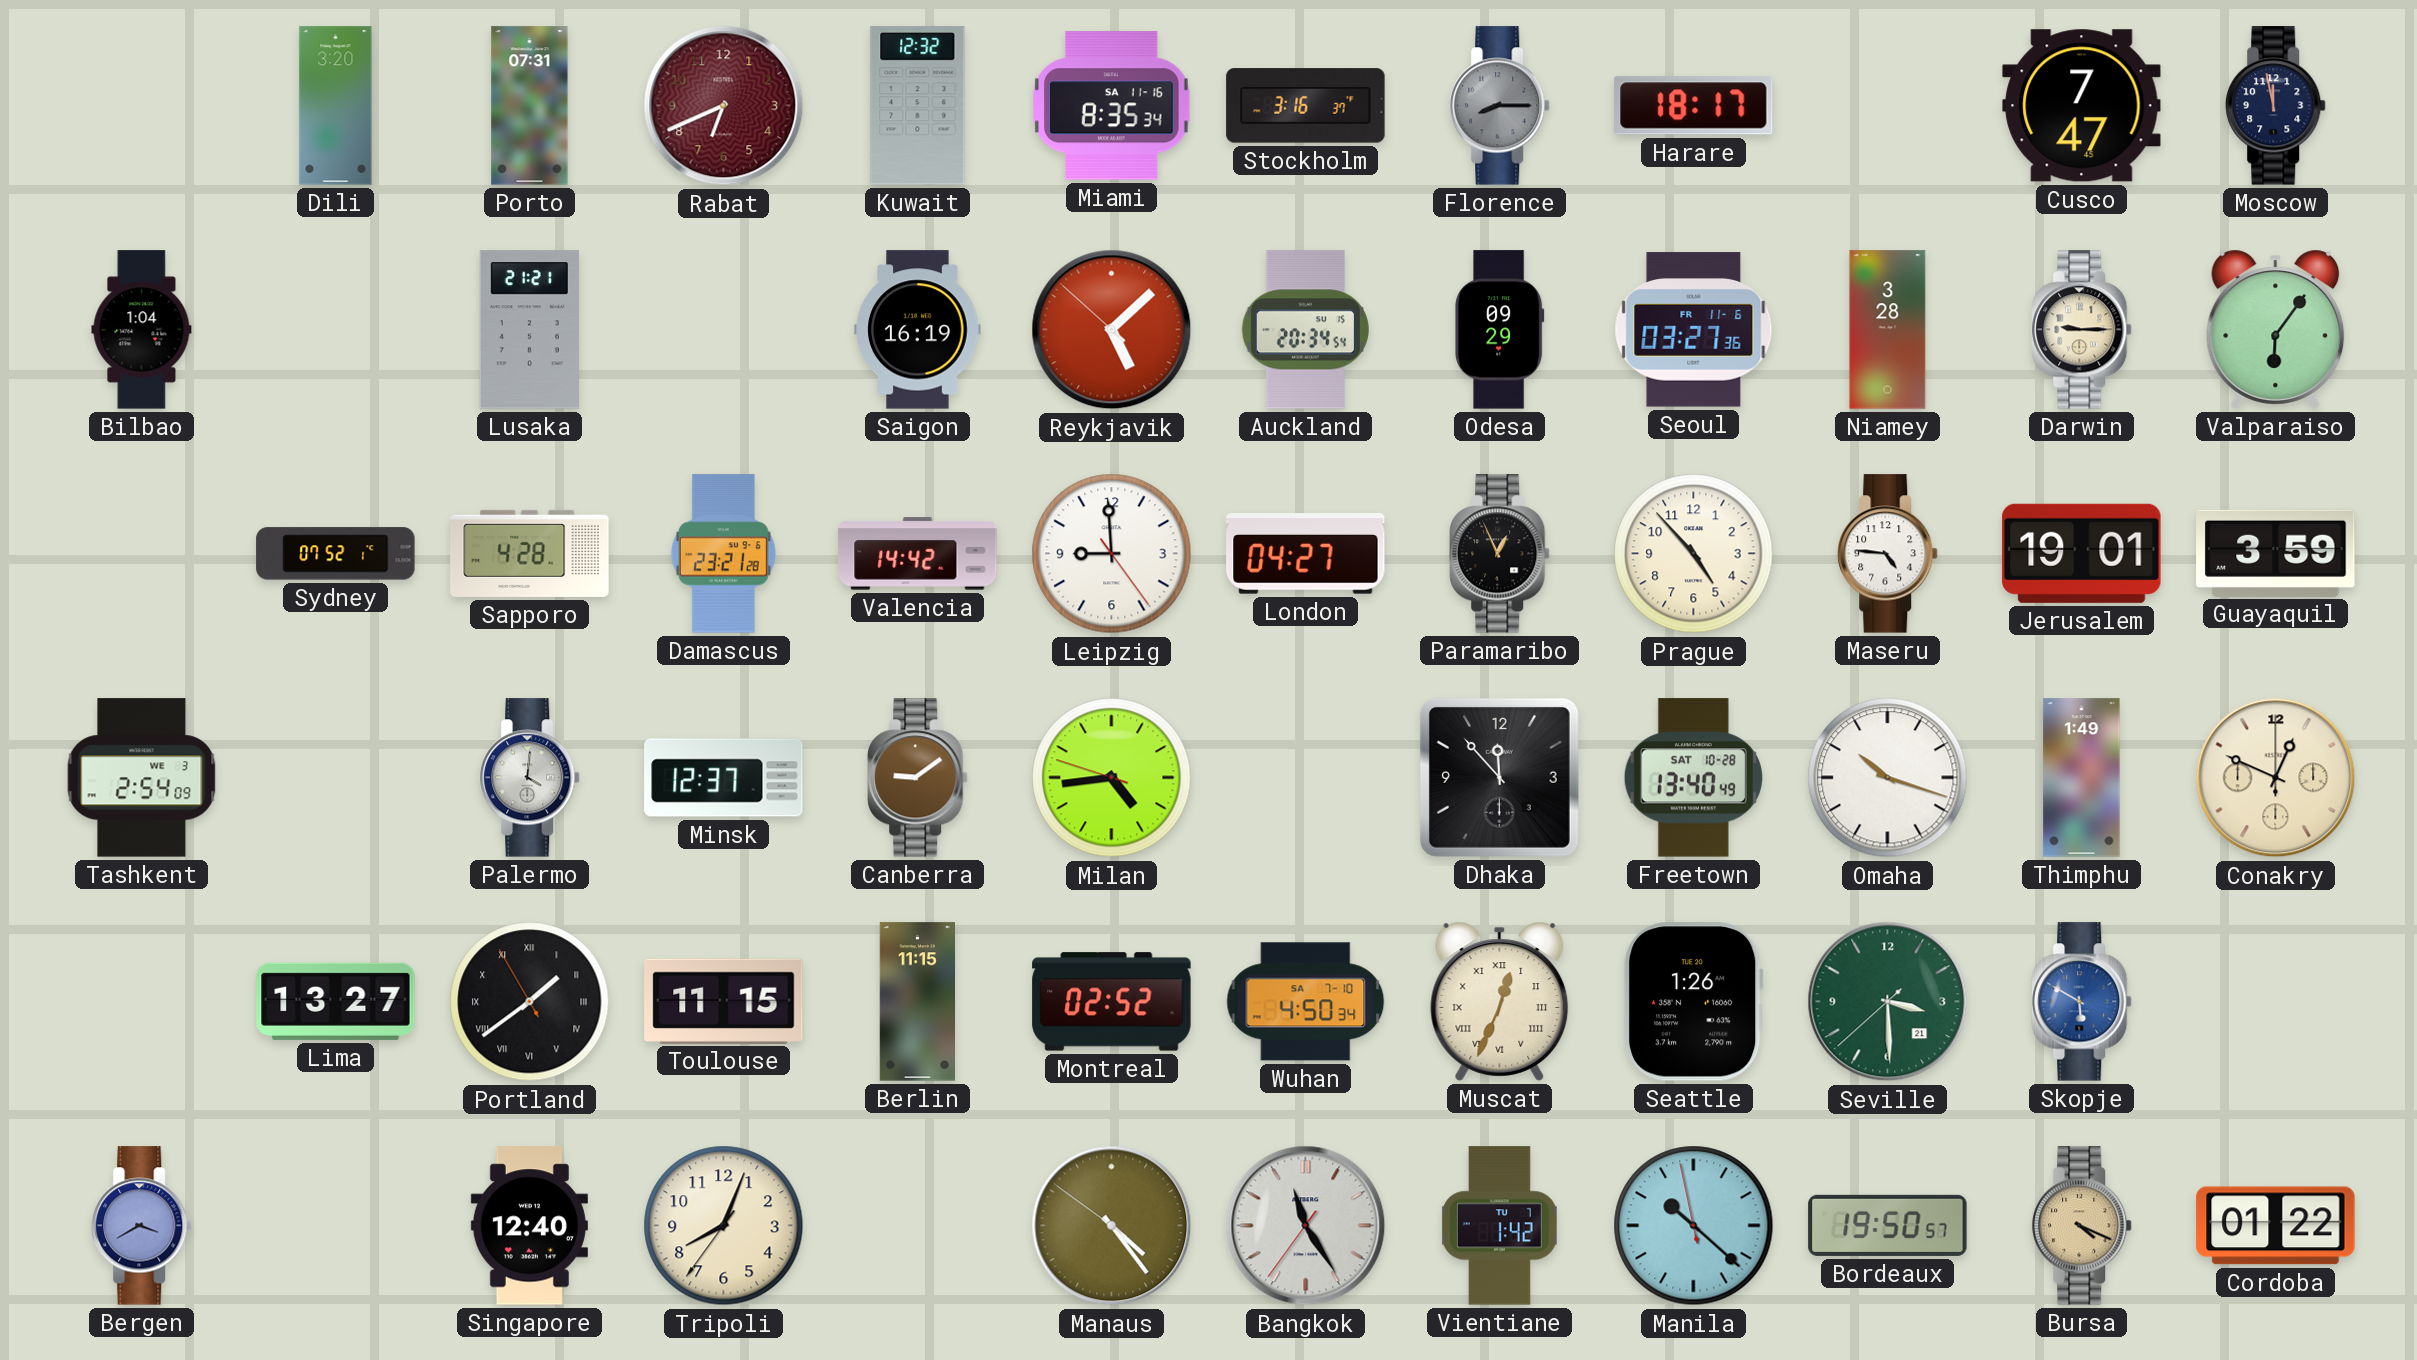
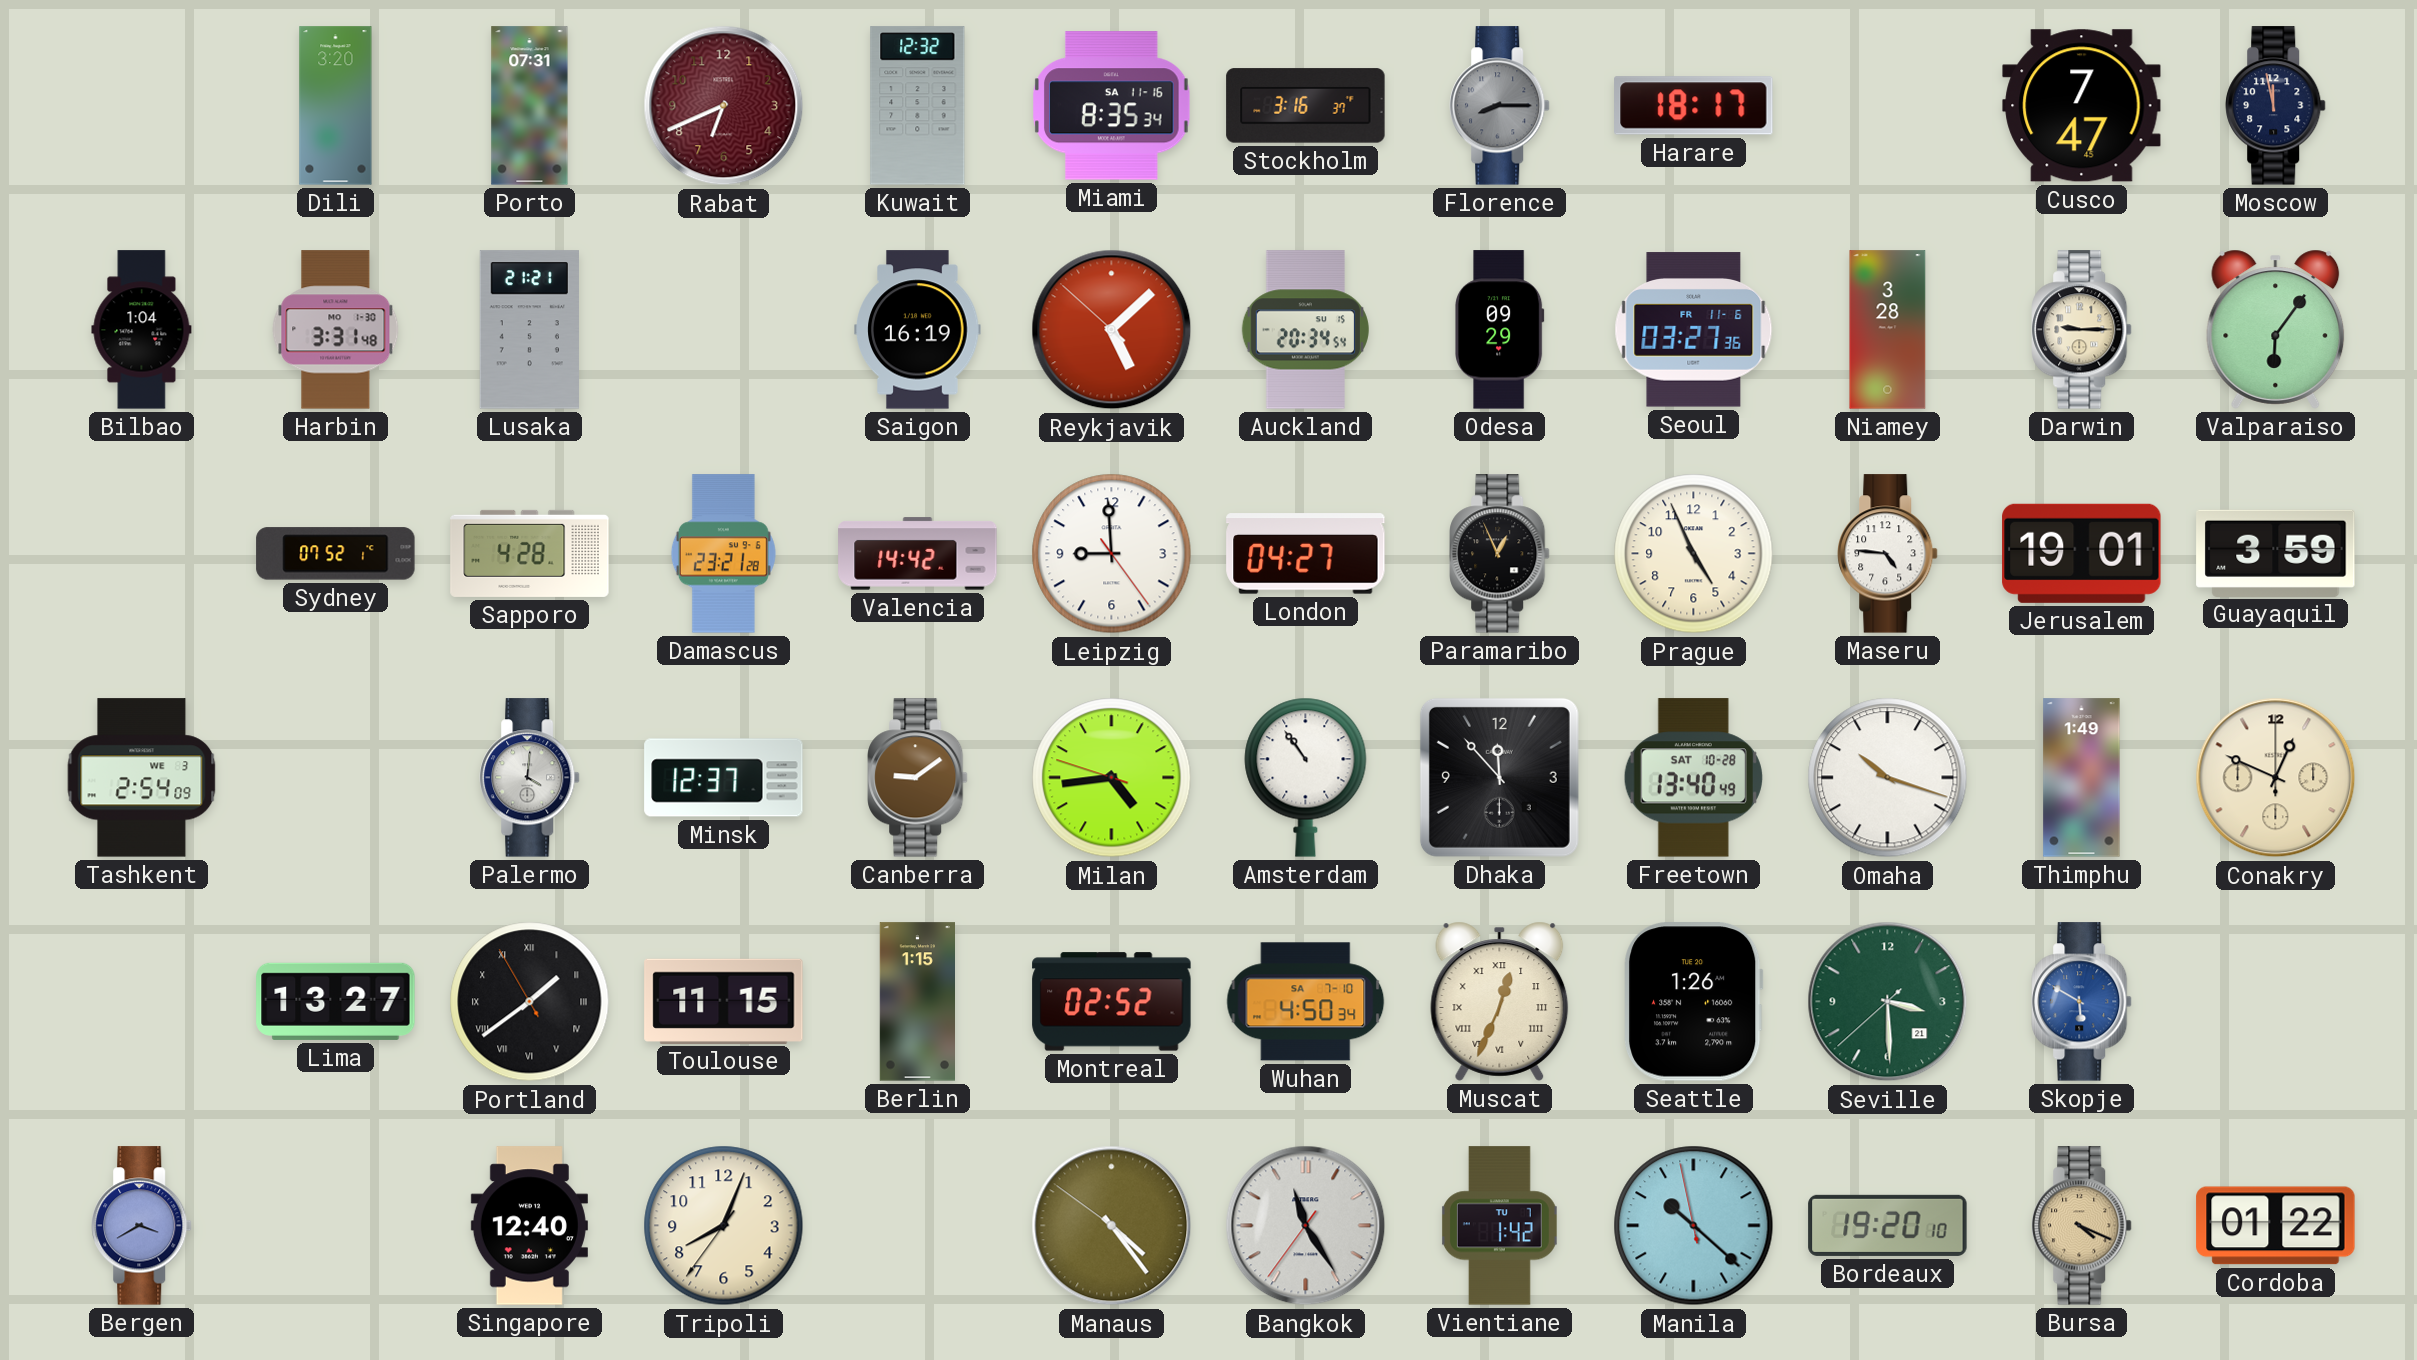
Harbin: none -> 3:31
Prague: 4:53 -> 4:56
Amsterdam: none -> 10:54
Berlin: 11:15 -> 1:15
Bordeaux: 19:50 -> 19:20
